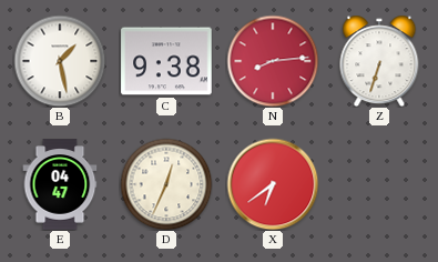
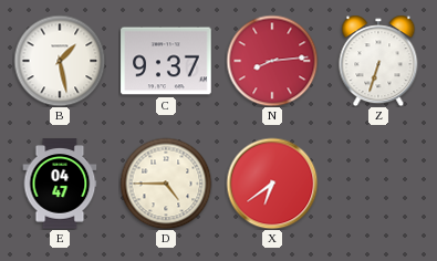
C: 9:38 -> 9:37
D: 12:34 -> 4:45
